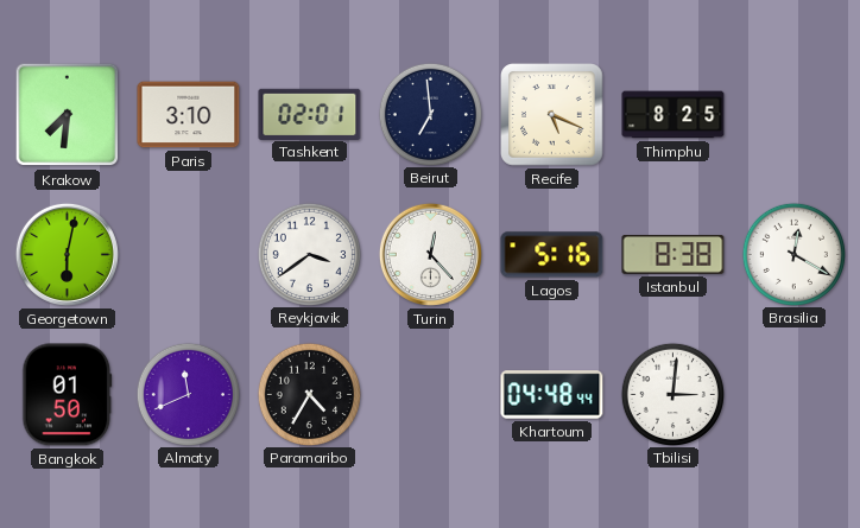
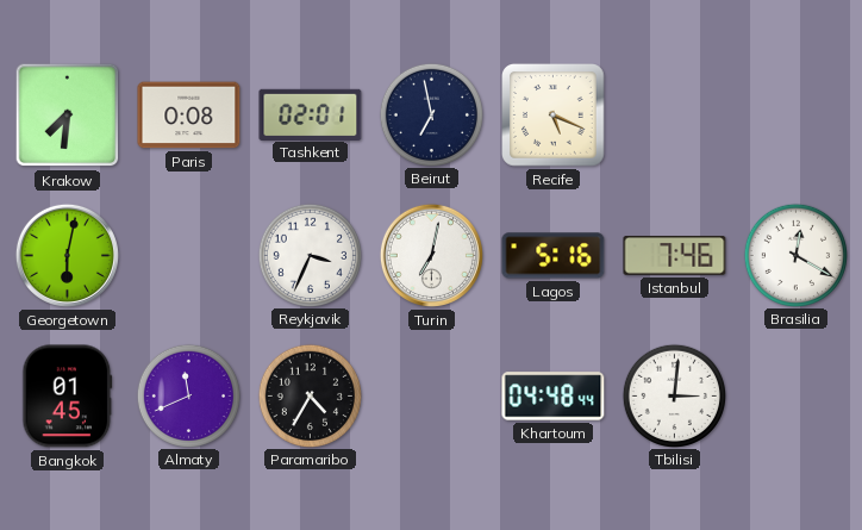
Paris: 3:10 -> 0:08
Beirut: 6:59 -> 6:58
Thimphu: 8:25 -> none
Reykjavik: 3:39 -> 3:34
Turin: 12:23 -> 7:02
Istanbul: 8:38 -> 7:46
Bangkok: 01:50 -> 01:45
